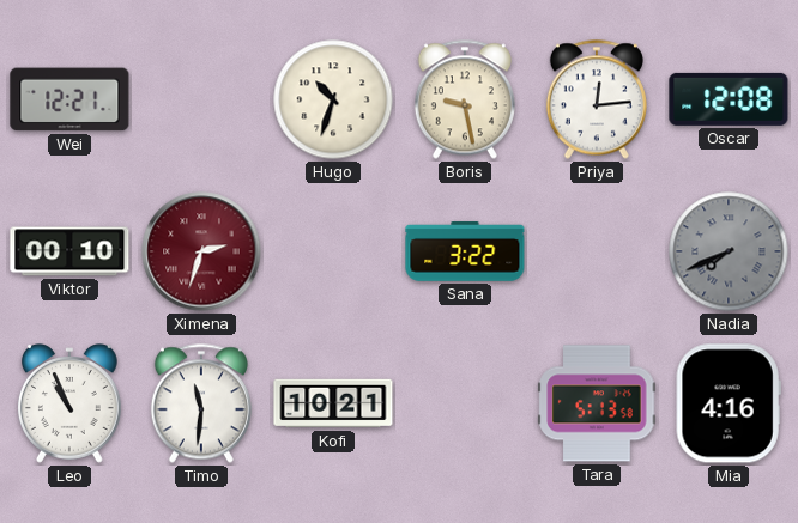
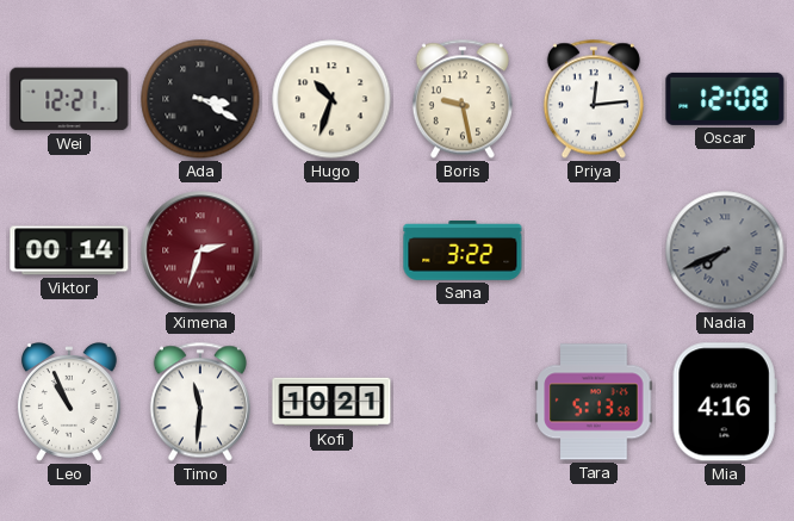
Ada: none -> 3:20
Viktor: 00:10 -> 00:14
